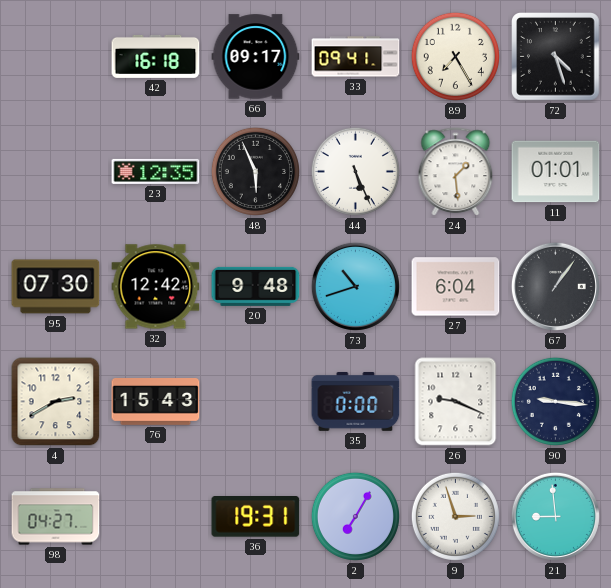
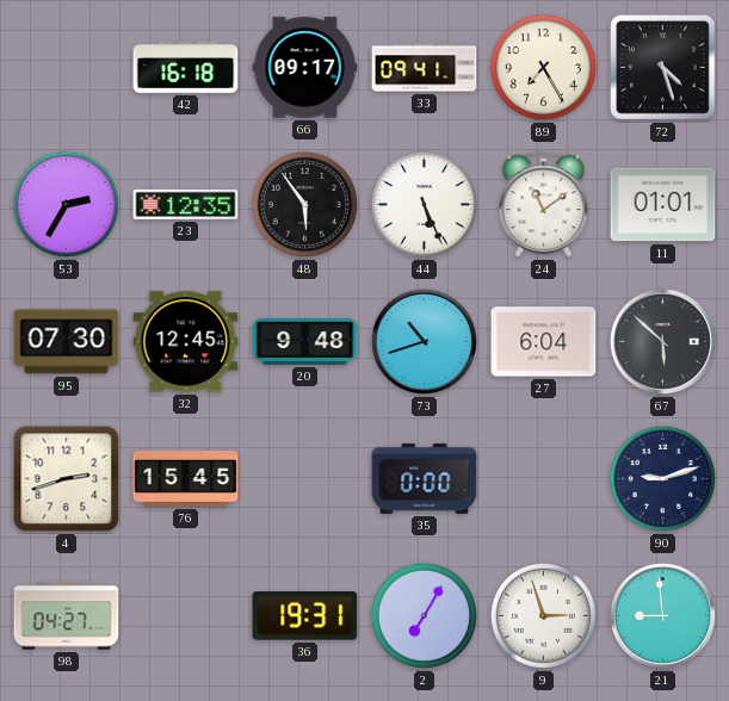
53: none -> 2:35
48: 5:56 -> 5:54
24: 1:29 -> 11:09
32: 12:42 -> 12:45
67: 1:06 -> 5:52
4: 2:40 -> 2:42
76: 15:43 -> 15:45
26: 9:19 -> none
90: 9:16 -> 9:12
